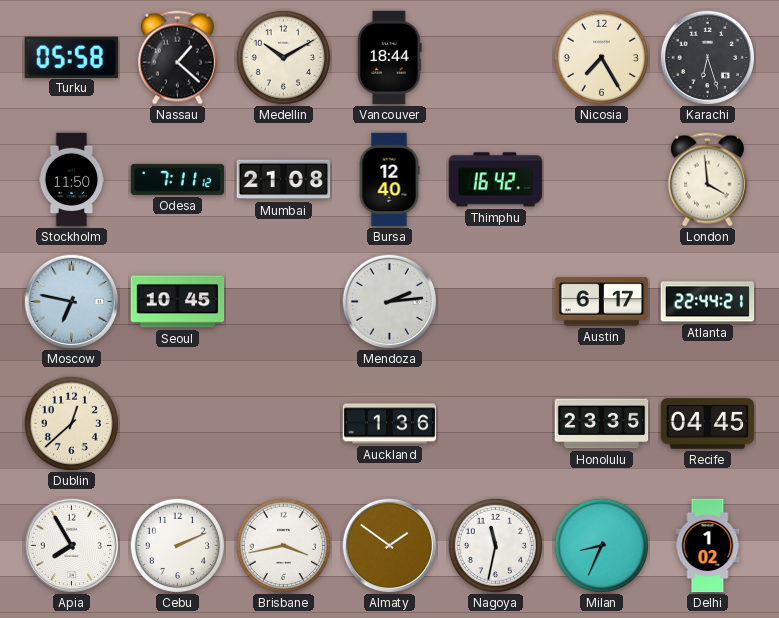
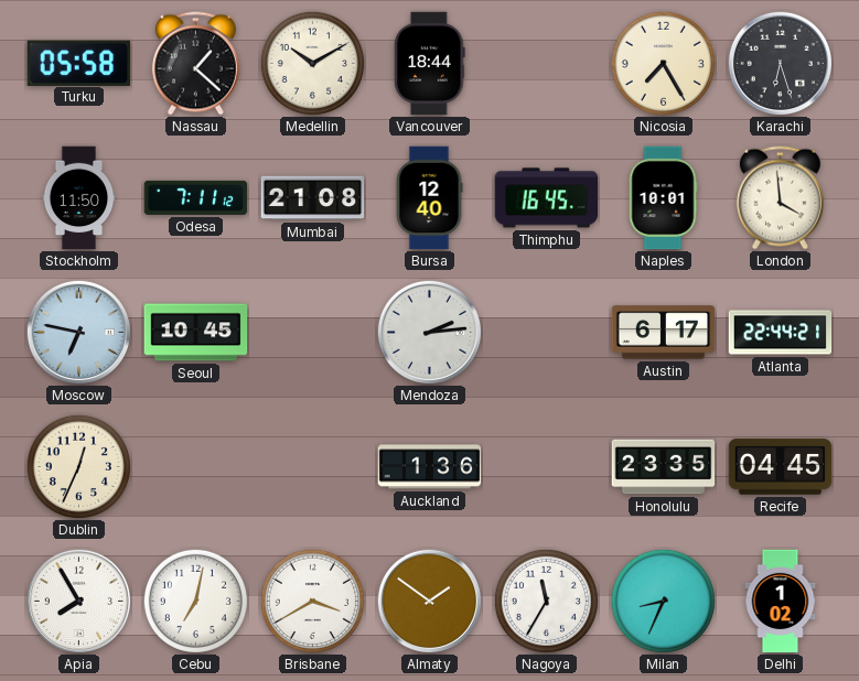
Thimphu: 16:42 -> 16:45
Naples: none -> 10:01
Dublin: 12:38 -> 12:34
Cebu: 2:11 -> 7:02
Brisbane: 3:43 -> 3:40
Nagoya: 11:32 -> 11:35
